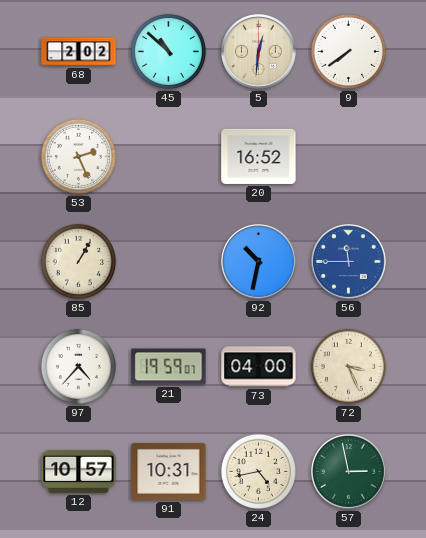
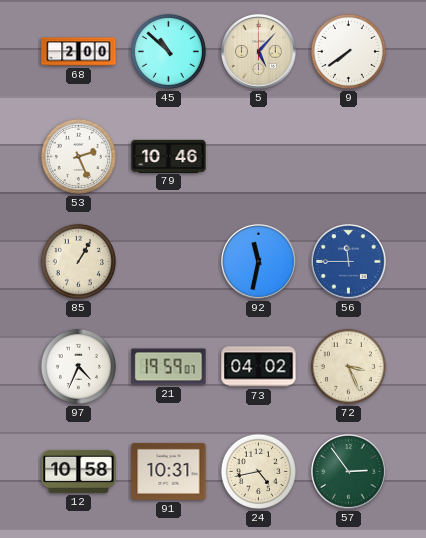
68: 2:02 -> 2:00
5: 12:31 -> 5:07
79: none -> 10:46
20: 16:52 -> none
92: 10:32 -> 11:32
97: 4:37 -> 4:34
73: 04:00 -> 04:02
12: 10:57 -> 10:58
57: 2:58 -> 2:54
